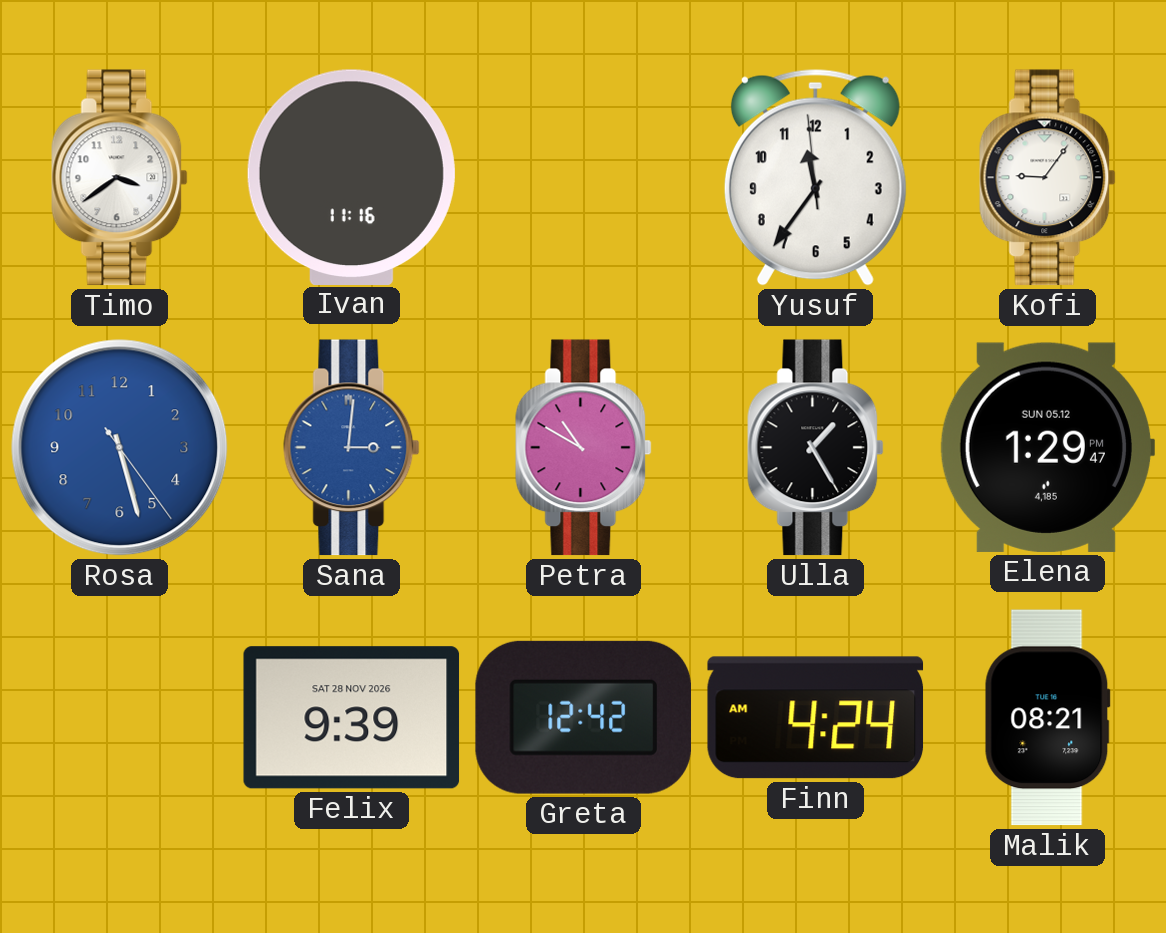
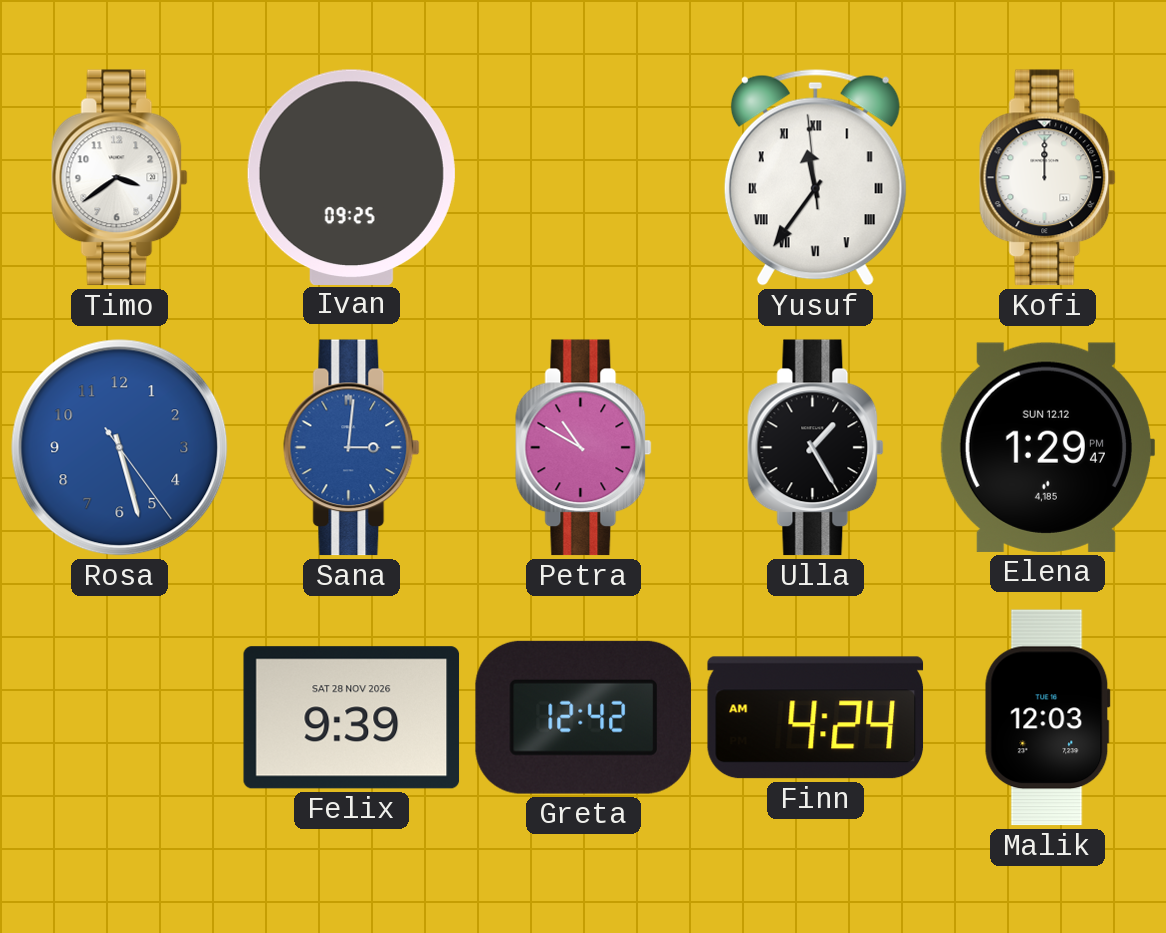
Ivan: 11:16 -> 09:25
Yusuf numerals: Arabic -> Roman
Kofi: 9:06 -> 12:00
Elena date: SUN 05.12 -> SUN 12.12
Malik: 08:21 -> 12:03
